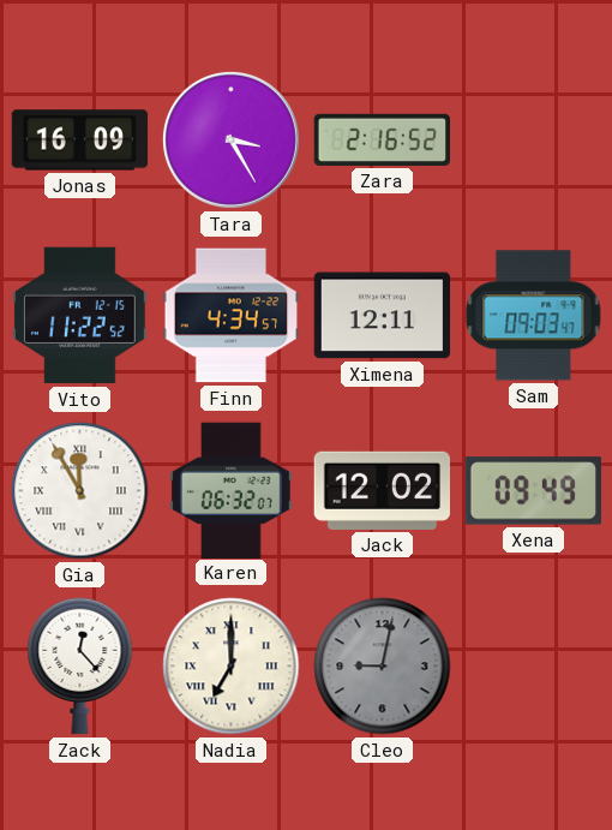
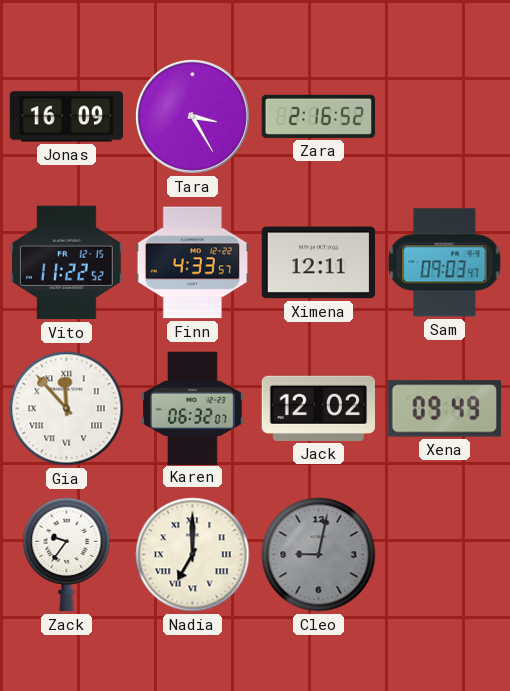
Finn: 4:34 -> 4:33
Gia: 11:55 -> 11:53
Zack: 12:23 -> 9:36
